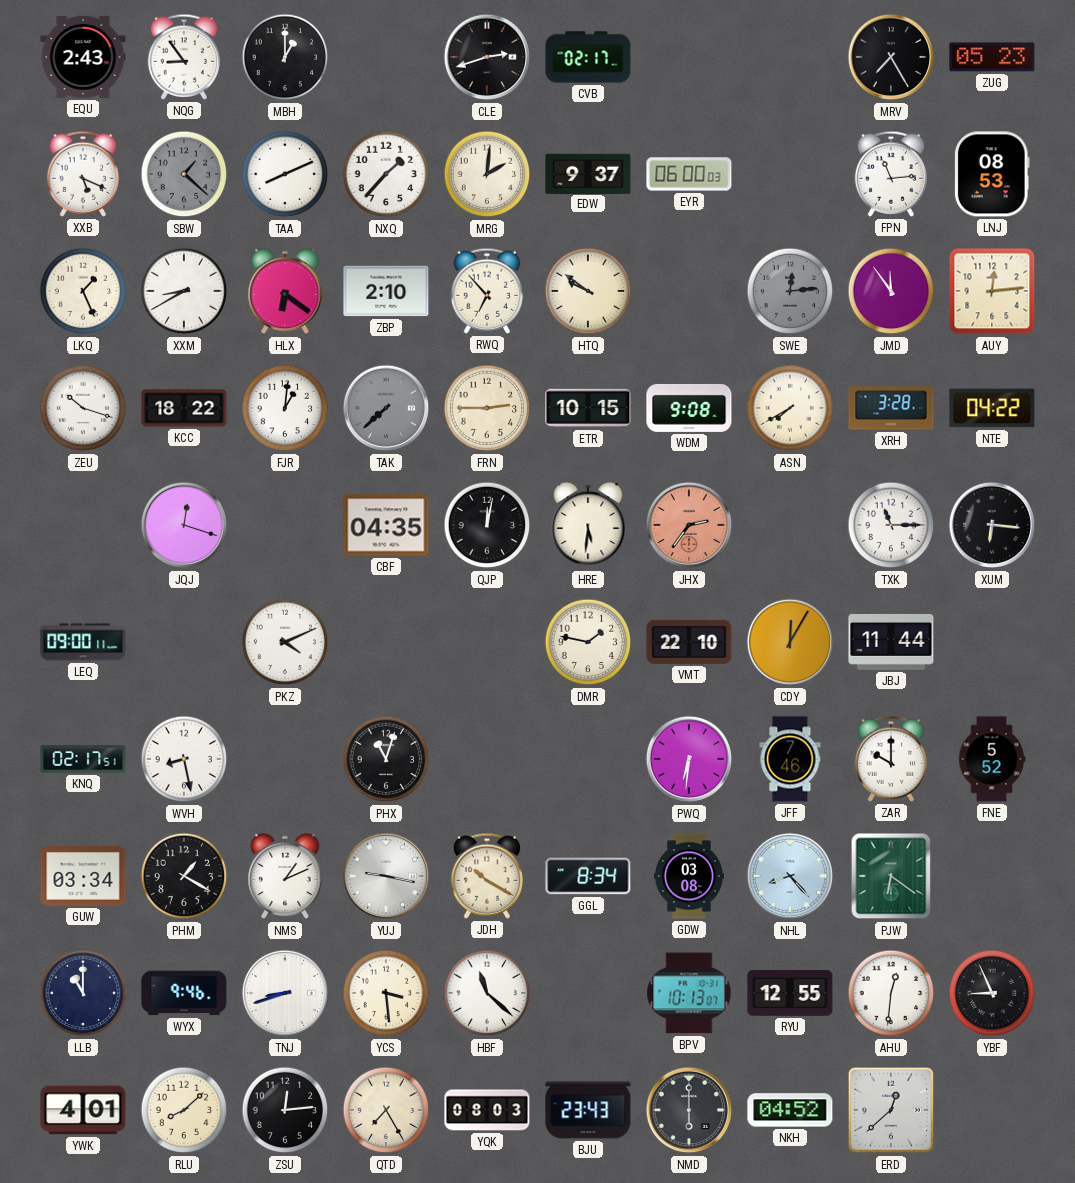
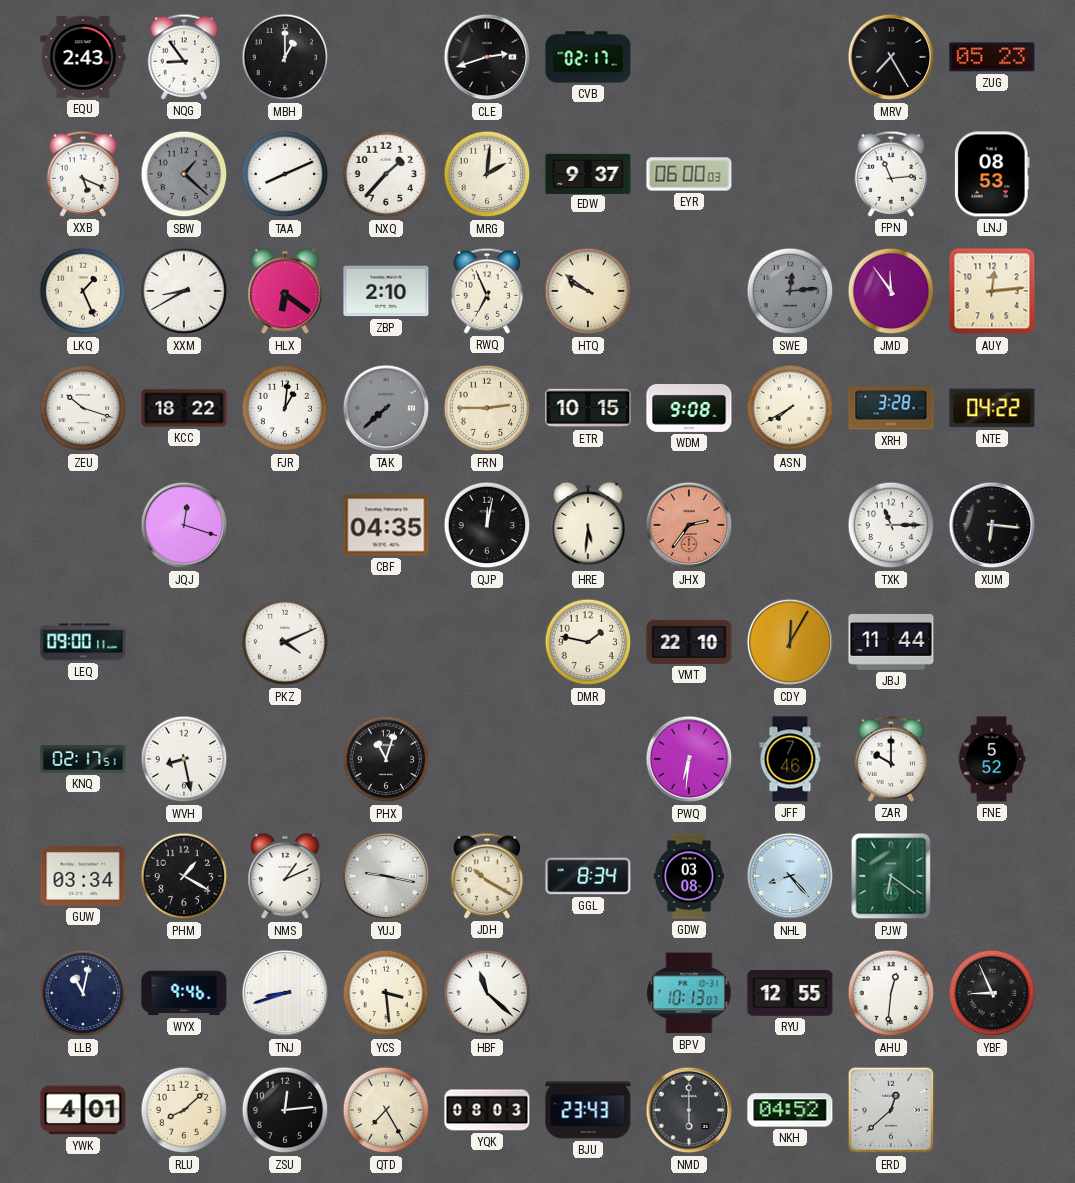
RWQ: 6:53 -> 6:56
LLB: 11:00 -> 11:02
